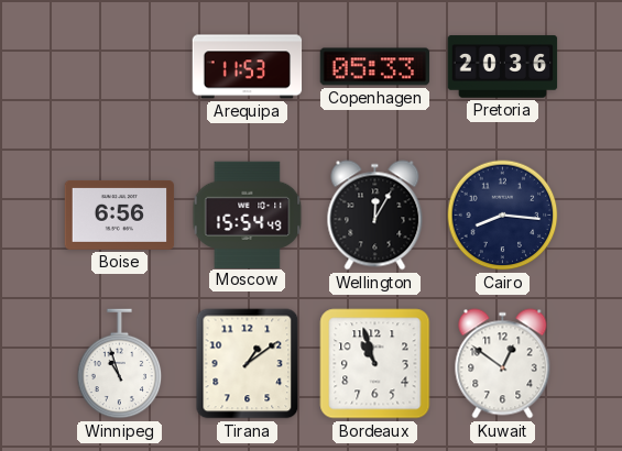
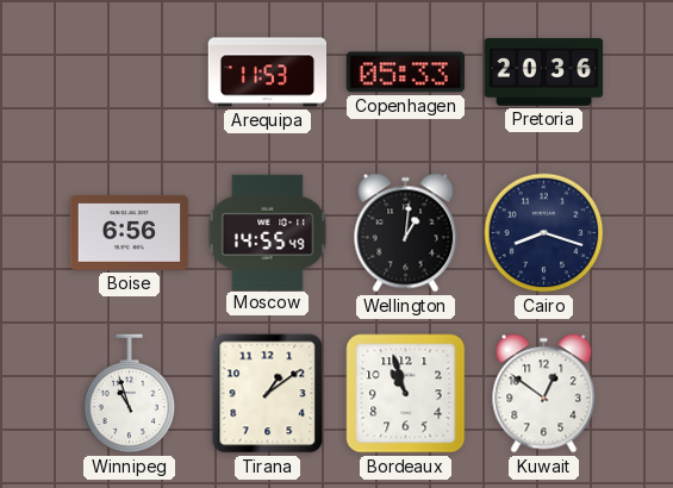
Moscow: 15:54 -> 14:55
Wellington: 12:05 -> 1:01
Cairo: 8:16 -> 8:18
